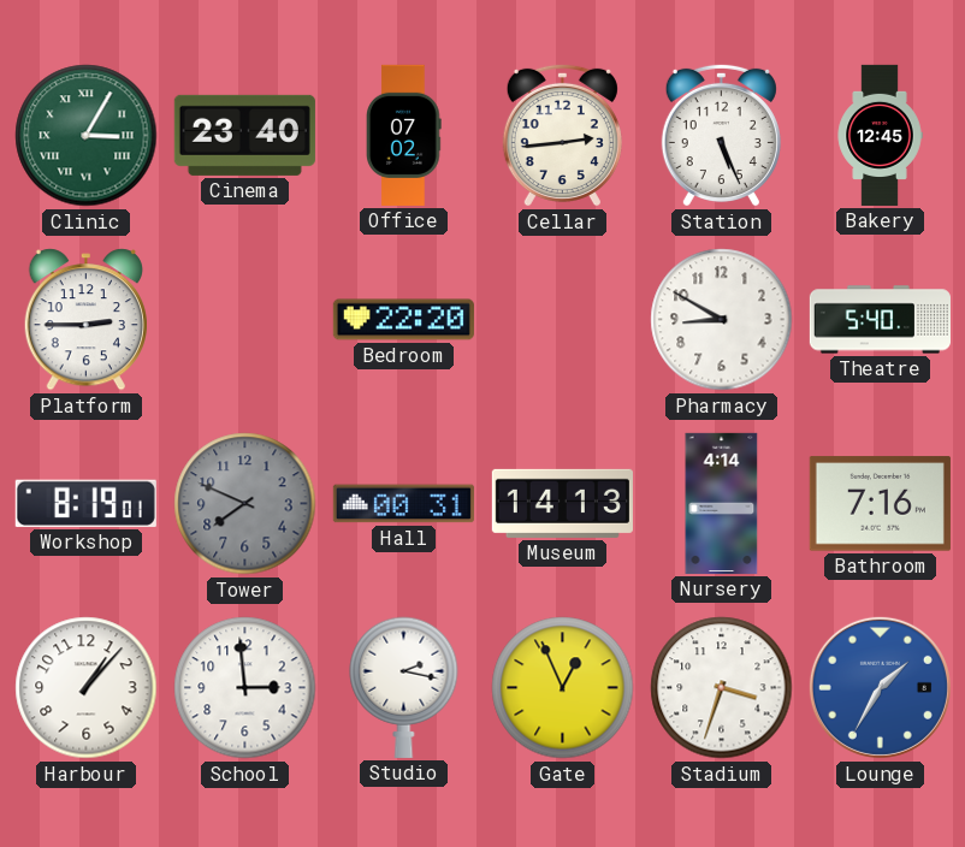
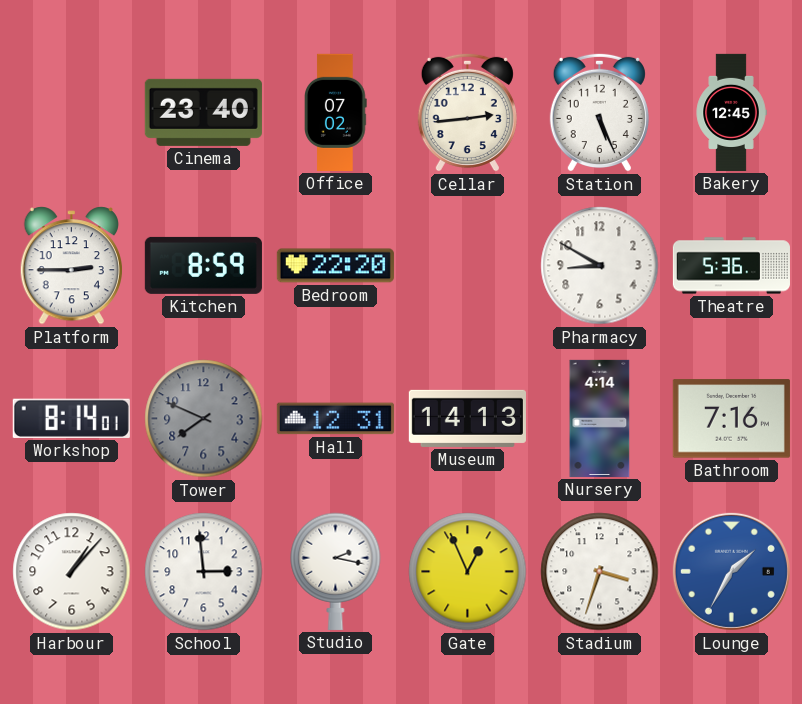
Clinic: 3:05 -> none
Kitchen: none -> 8:59
Theatre: 5:40 -> 5:36
Workshop: 8:19 -> 8:14
Hall: 00:31 -> 12:31
